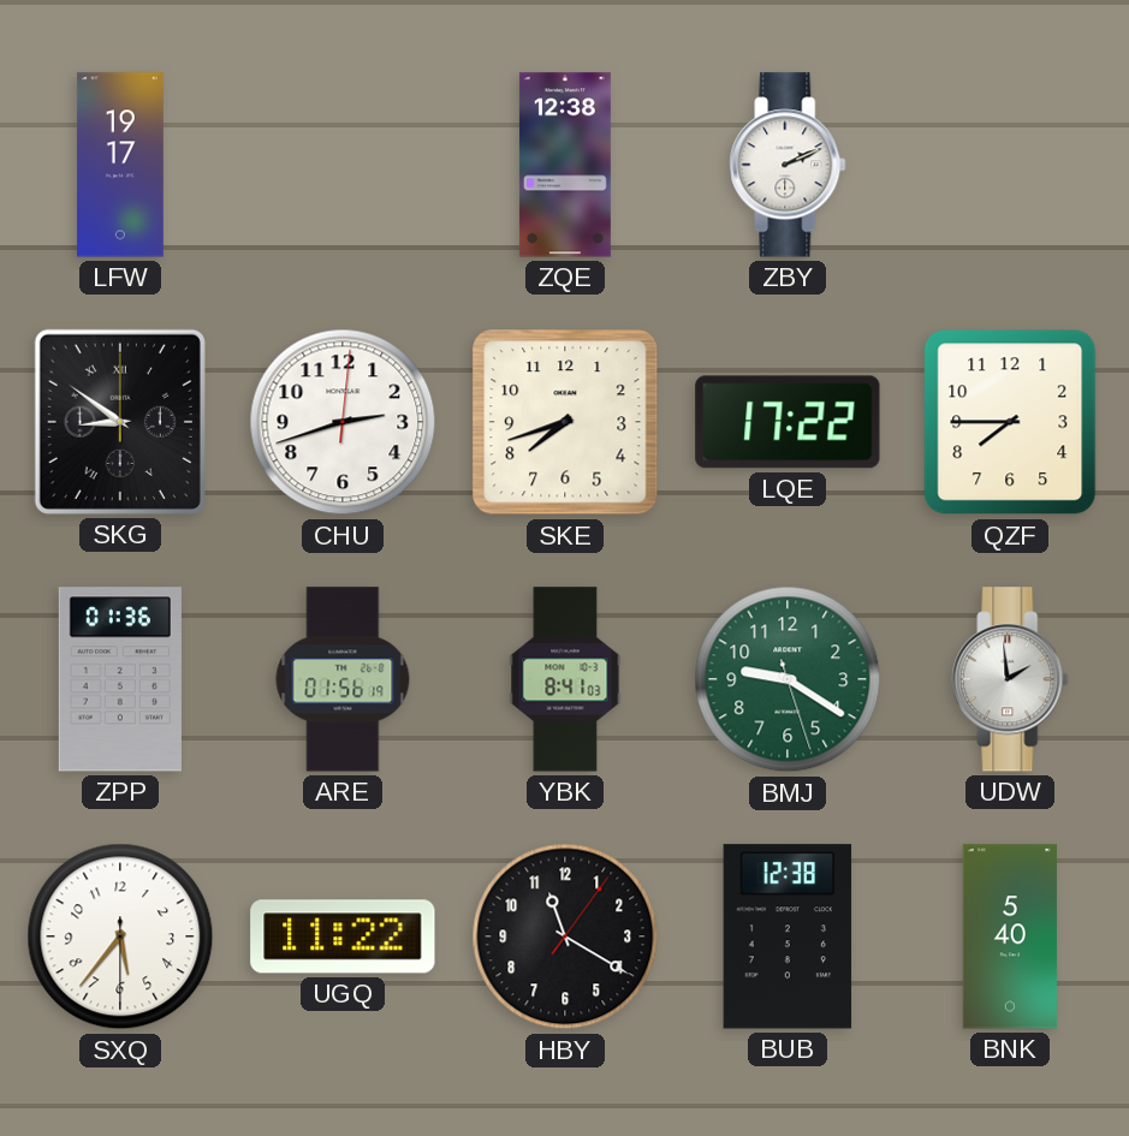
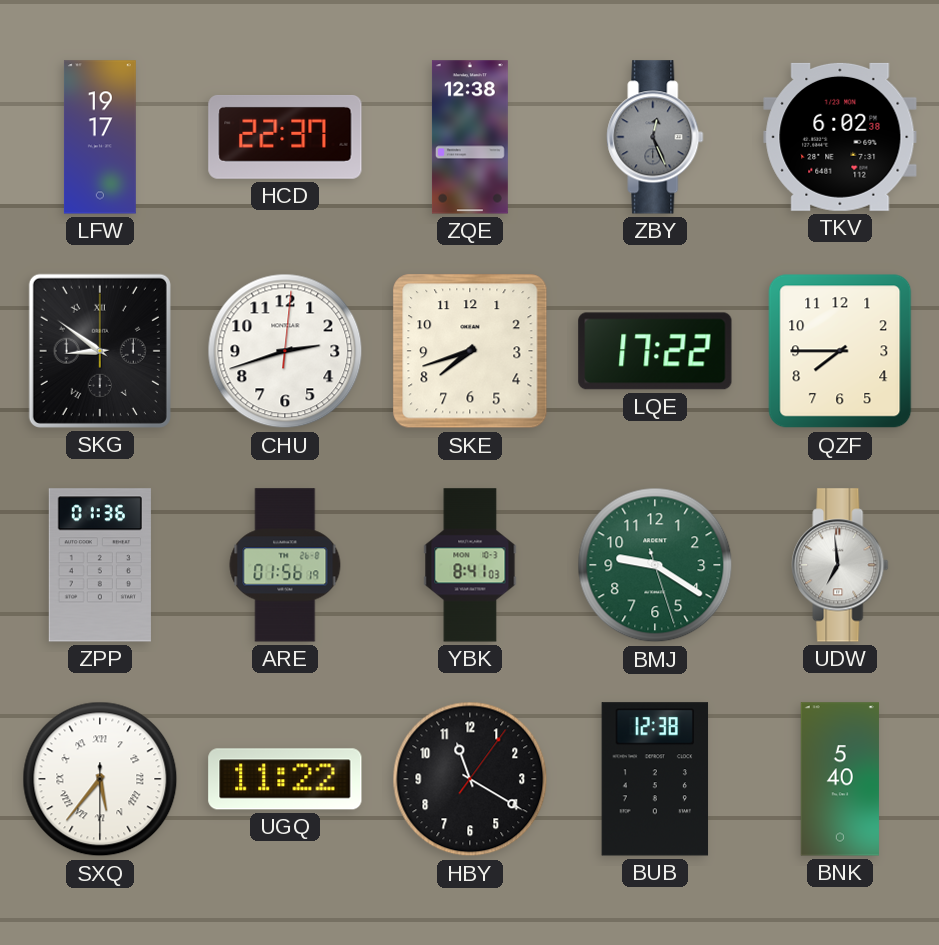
HCD: none -> 22:37
ZBY: 2:11 -> 12:26
ZBY dial: white -> grey
TKV: none -> 6:02
UDW: 1:59 -> 6:59
SXQ numerals: Arabic -> Roman
